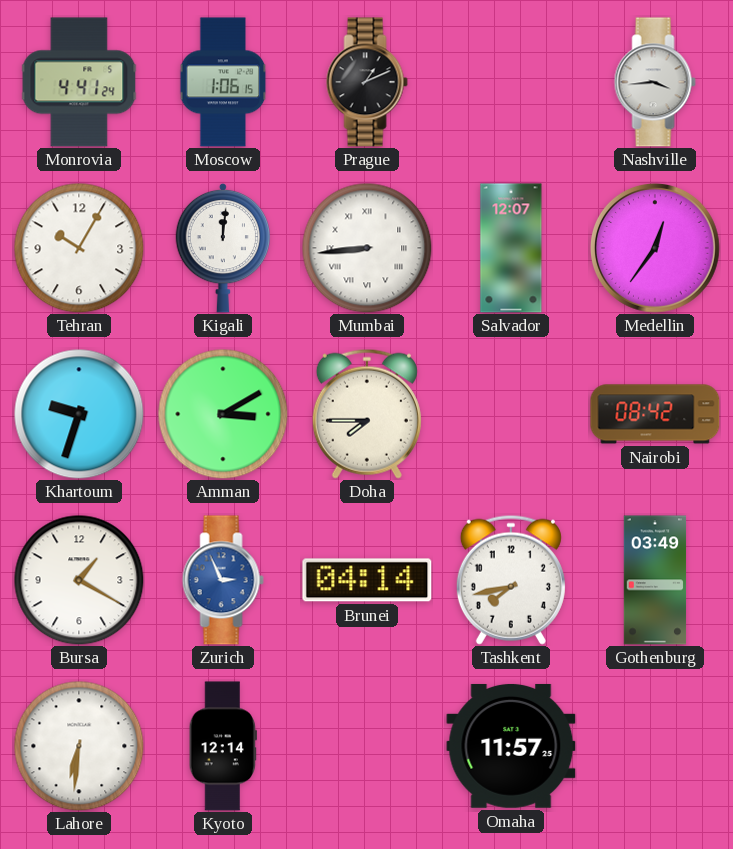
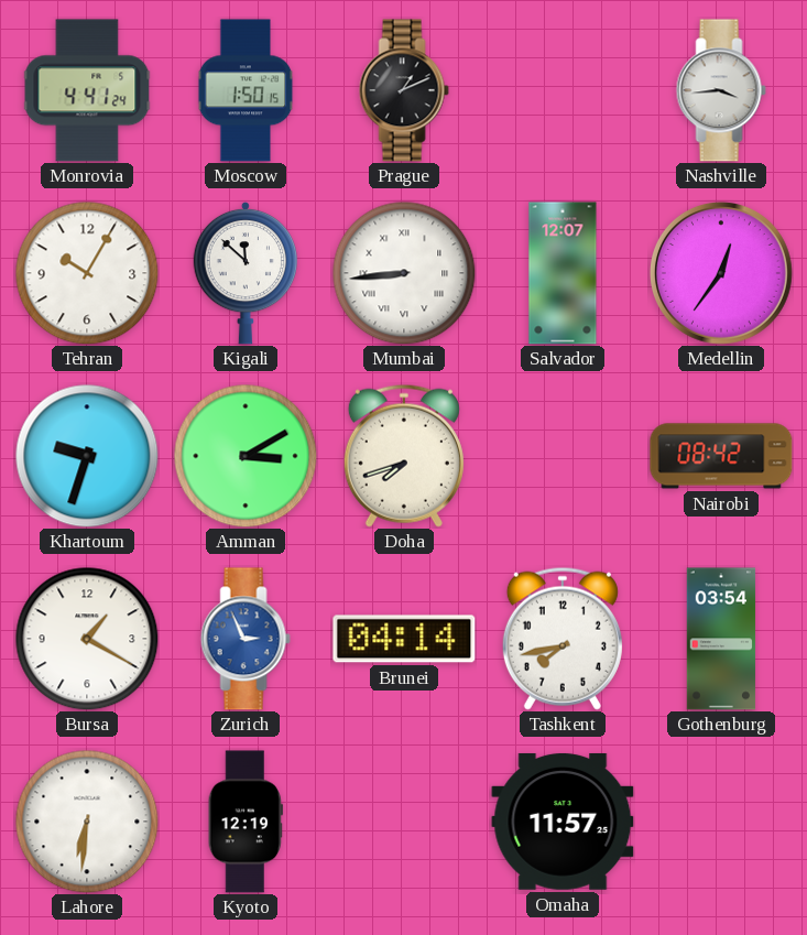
Moscow: 1:06 -> 1:50
Kigali: 12:01 -> 11:52
Doha: 7:45 -> 7:42
Gothenburg: 03:49 -> 03:54
Kyoto: 12:14 -> 12:19
